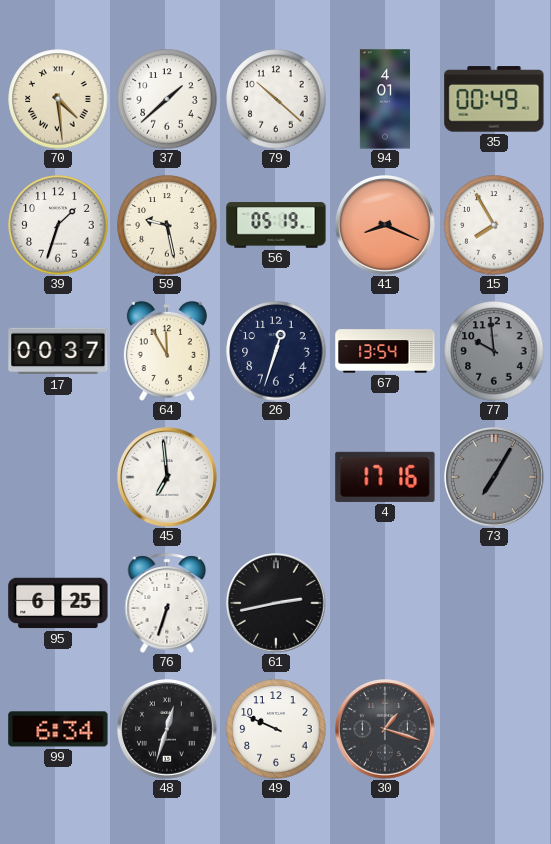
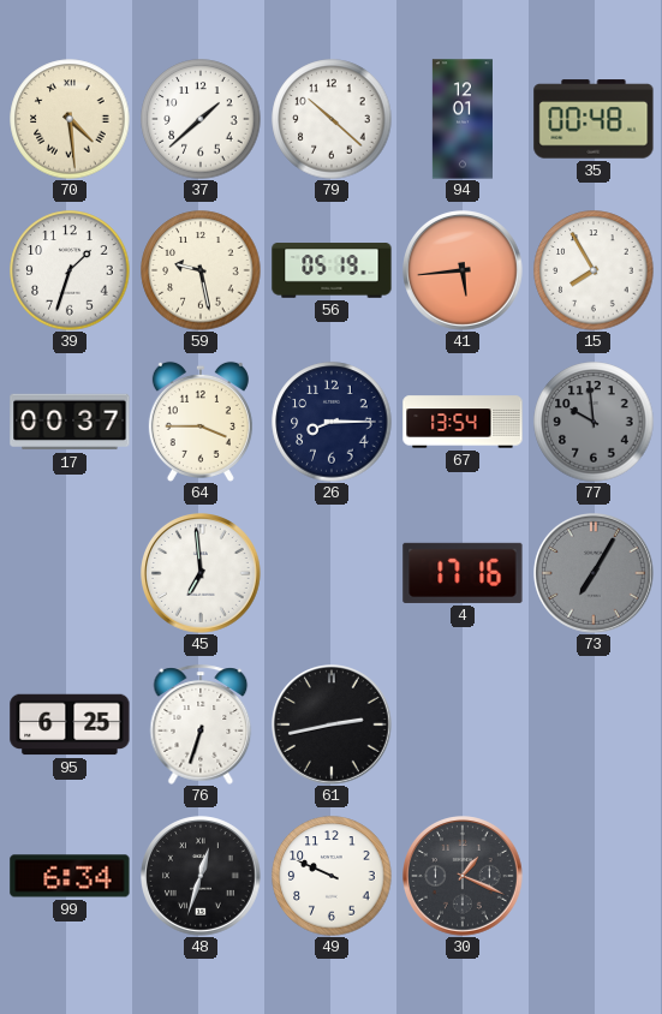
94: 4:01 -> 12:01
35: 00:49 -> 00:48
41: 8:19 -> 5:44
64: 11:55 -> 3:45
26: 12:33 -> 8:15
30: 1:18 -> 1:19
